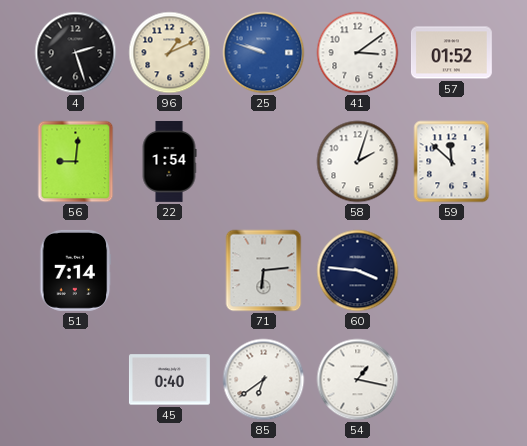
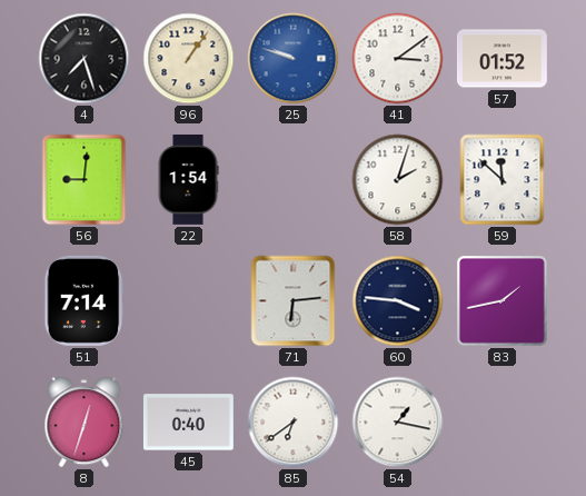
4: 2:27 -> 7:27
96: 1:11 -> 1:06
83: none -> 1:43
8: none -> 12:33
